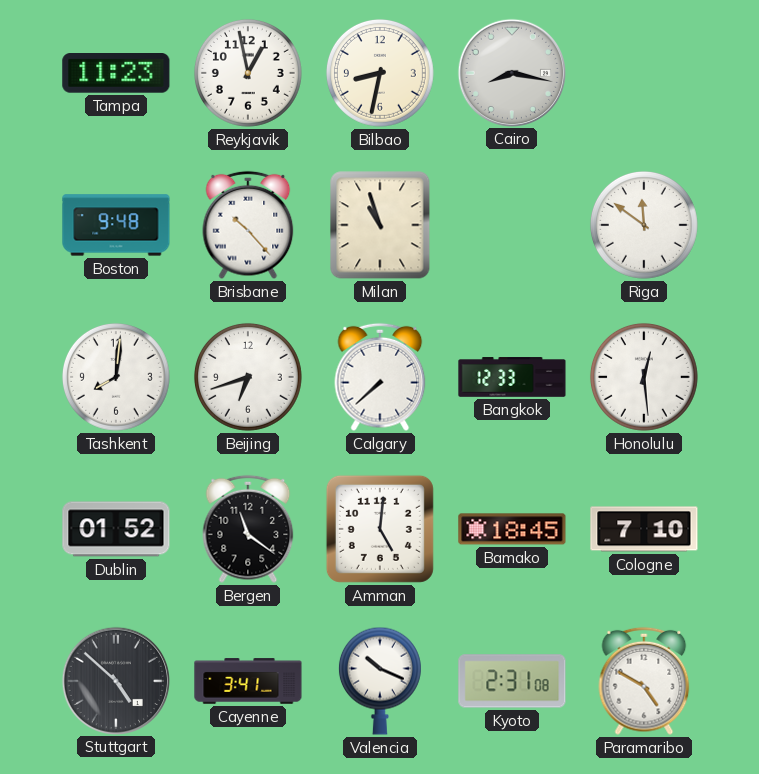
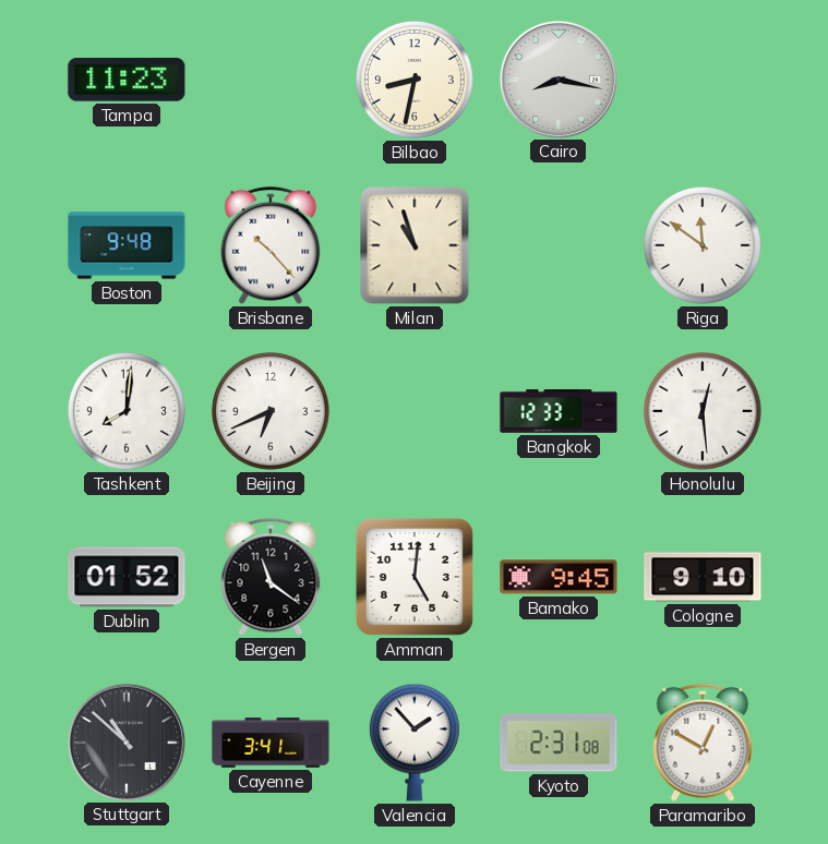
Reykjavik: 12:58 -> none
Beijing: 6:42 -> 6:41
Calgary: 7:38 -> none
Bamako: 18:45 -> 9:45
Cologne: 7:10 -> 9:10
Stuttgart: 4:52 -> 10:52
Valencia: 10:19 -> 1:53
Paramaribo: 4:50 -> 12:50
